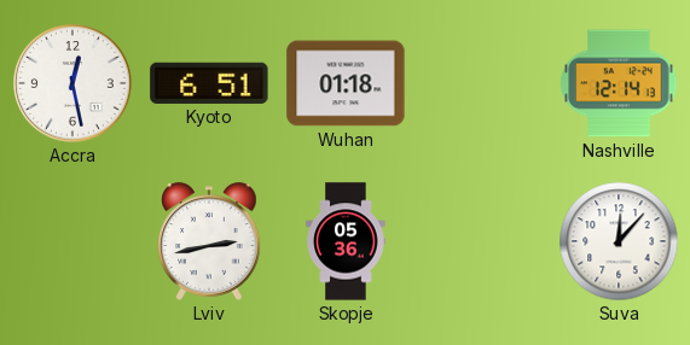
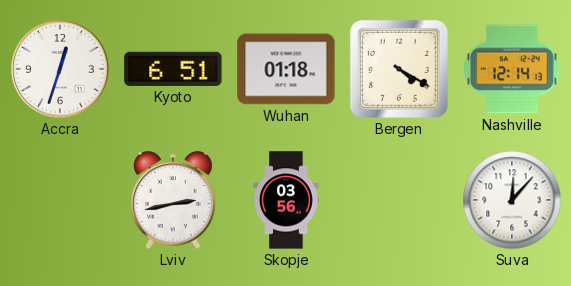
Accra: 12:28 -> 12:33
Bergen: none -> 4:20
Skopje: 05:36 -> 03:56
